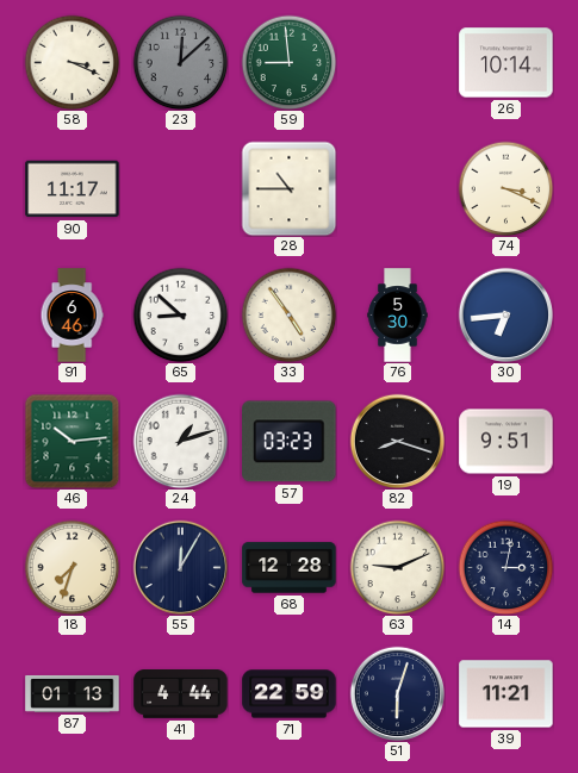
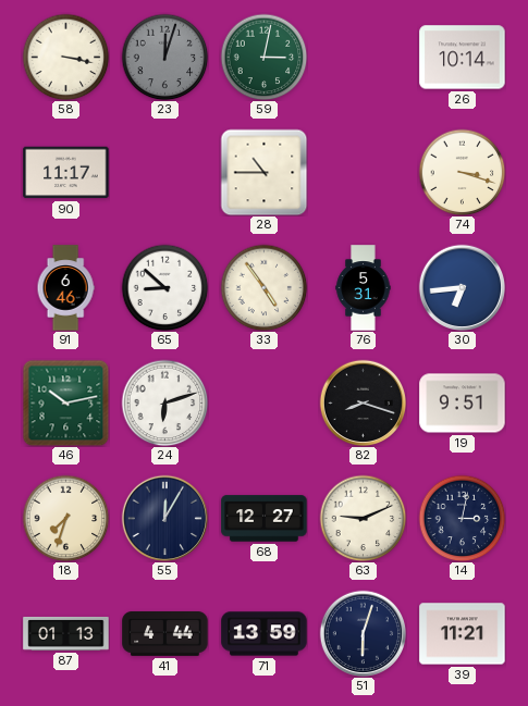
58: 3:19 -> 3:17
23: 12:08 -> 12:03
59: 8:59 -> 3:02
74: 3:19 -> 3:18
76: 5:30 -> 5:31
46: 10:14 -> 10:13
24: 1:12 -> 6:12
57: 03:23 -> none
68: 12:28 -> 12:27
71: 22:59 -> 13:59
